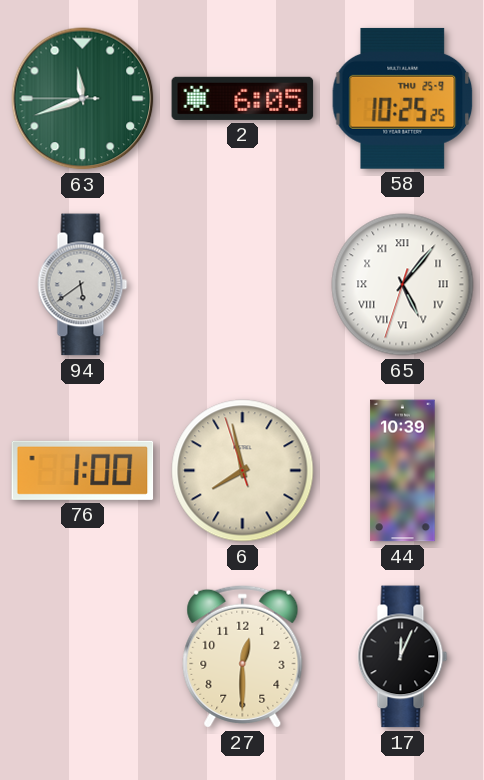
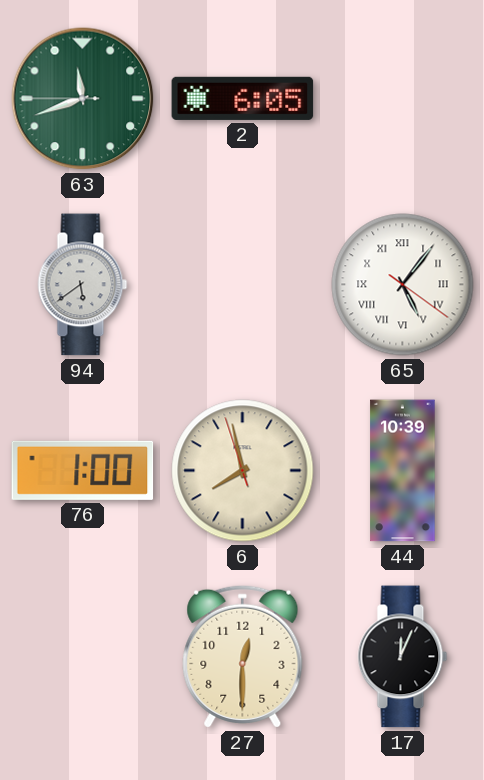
58: 10:25 -> none
65: 5:06:33 -> 5:06:21
